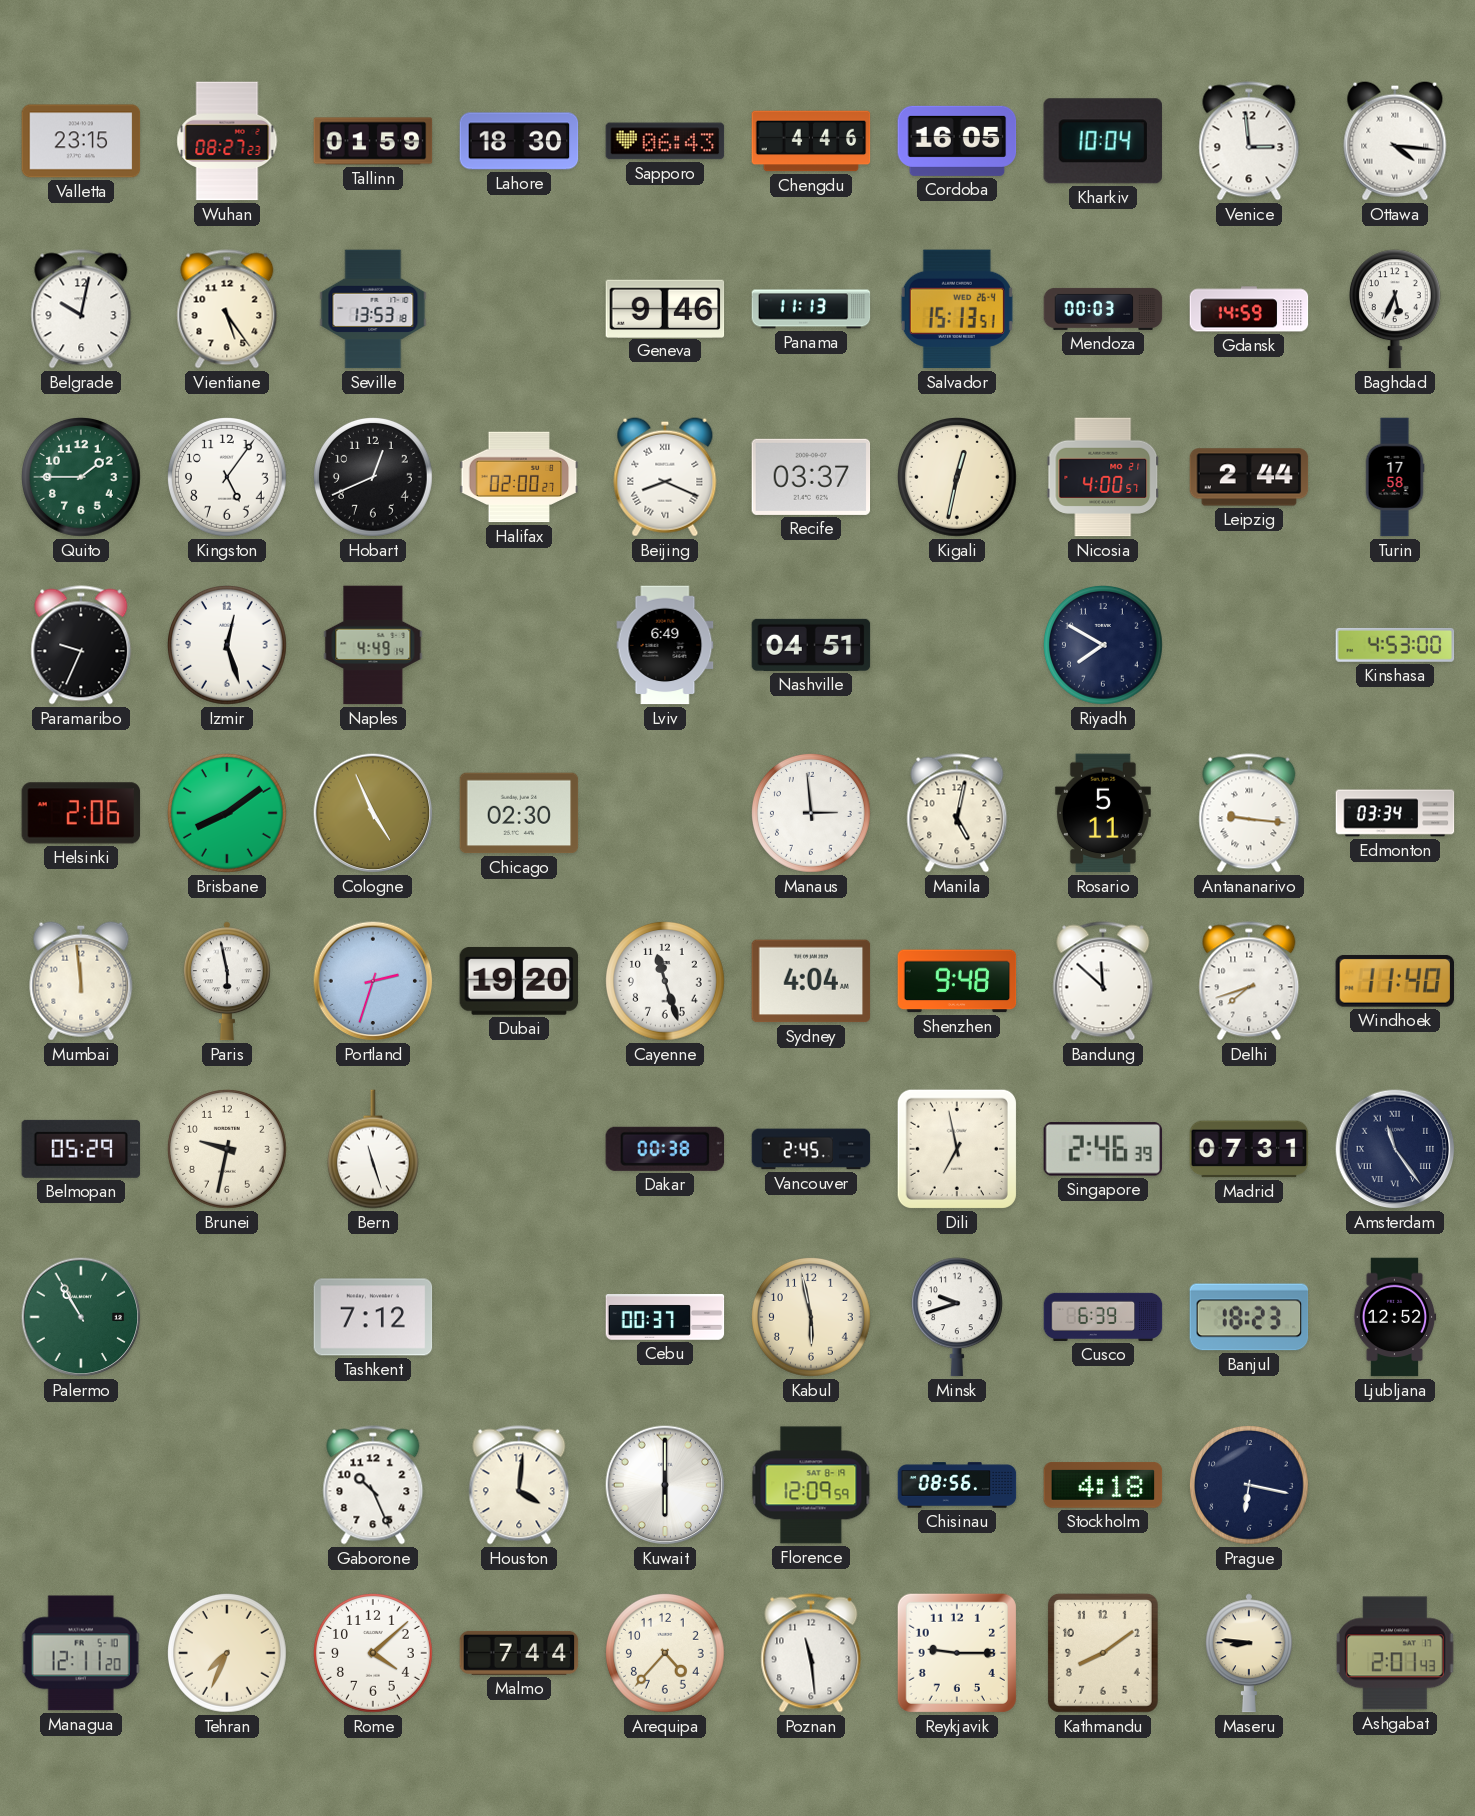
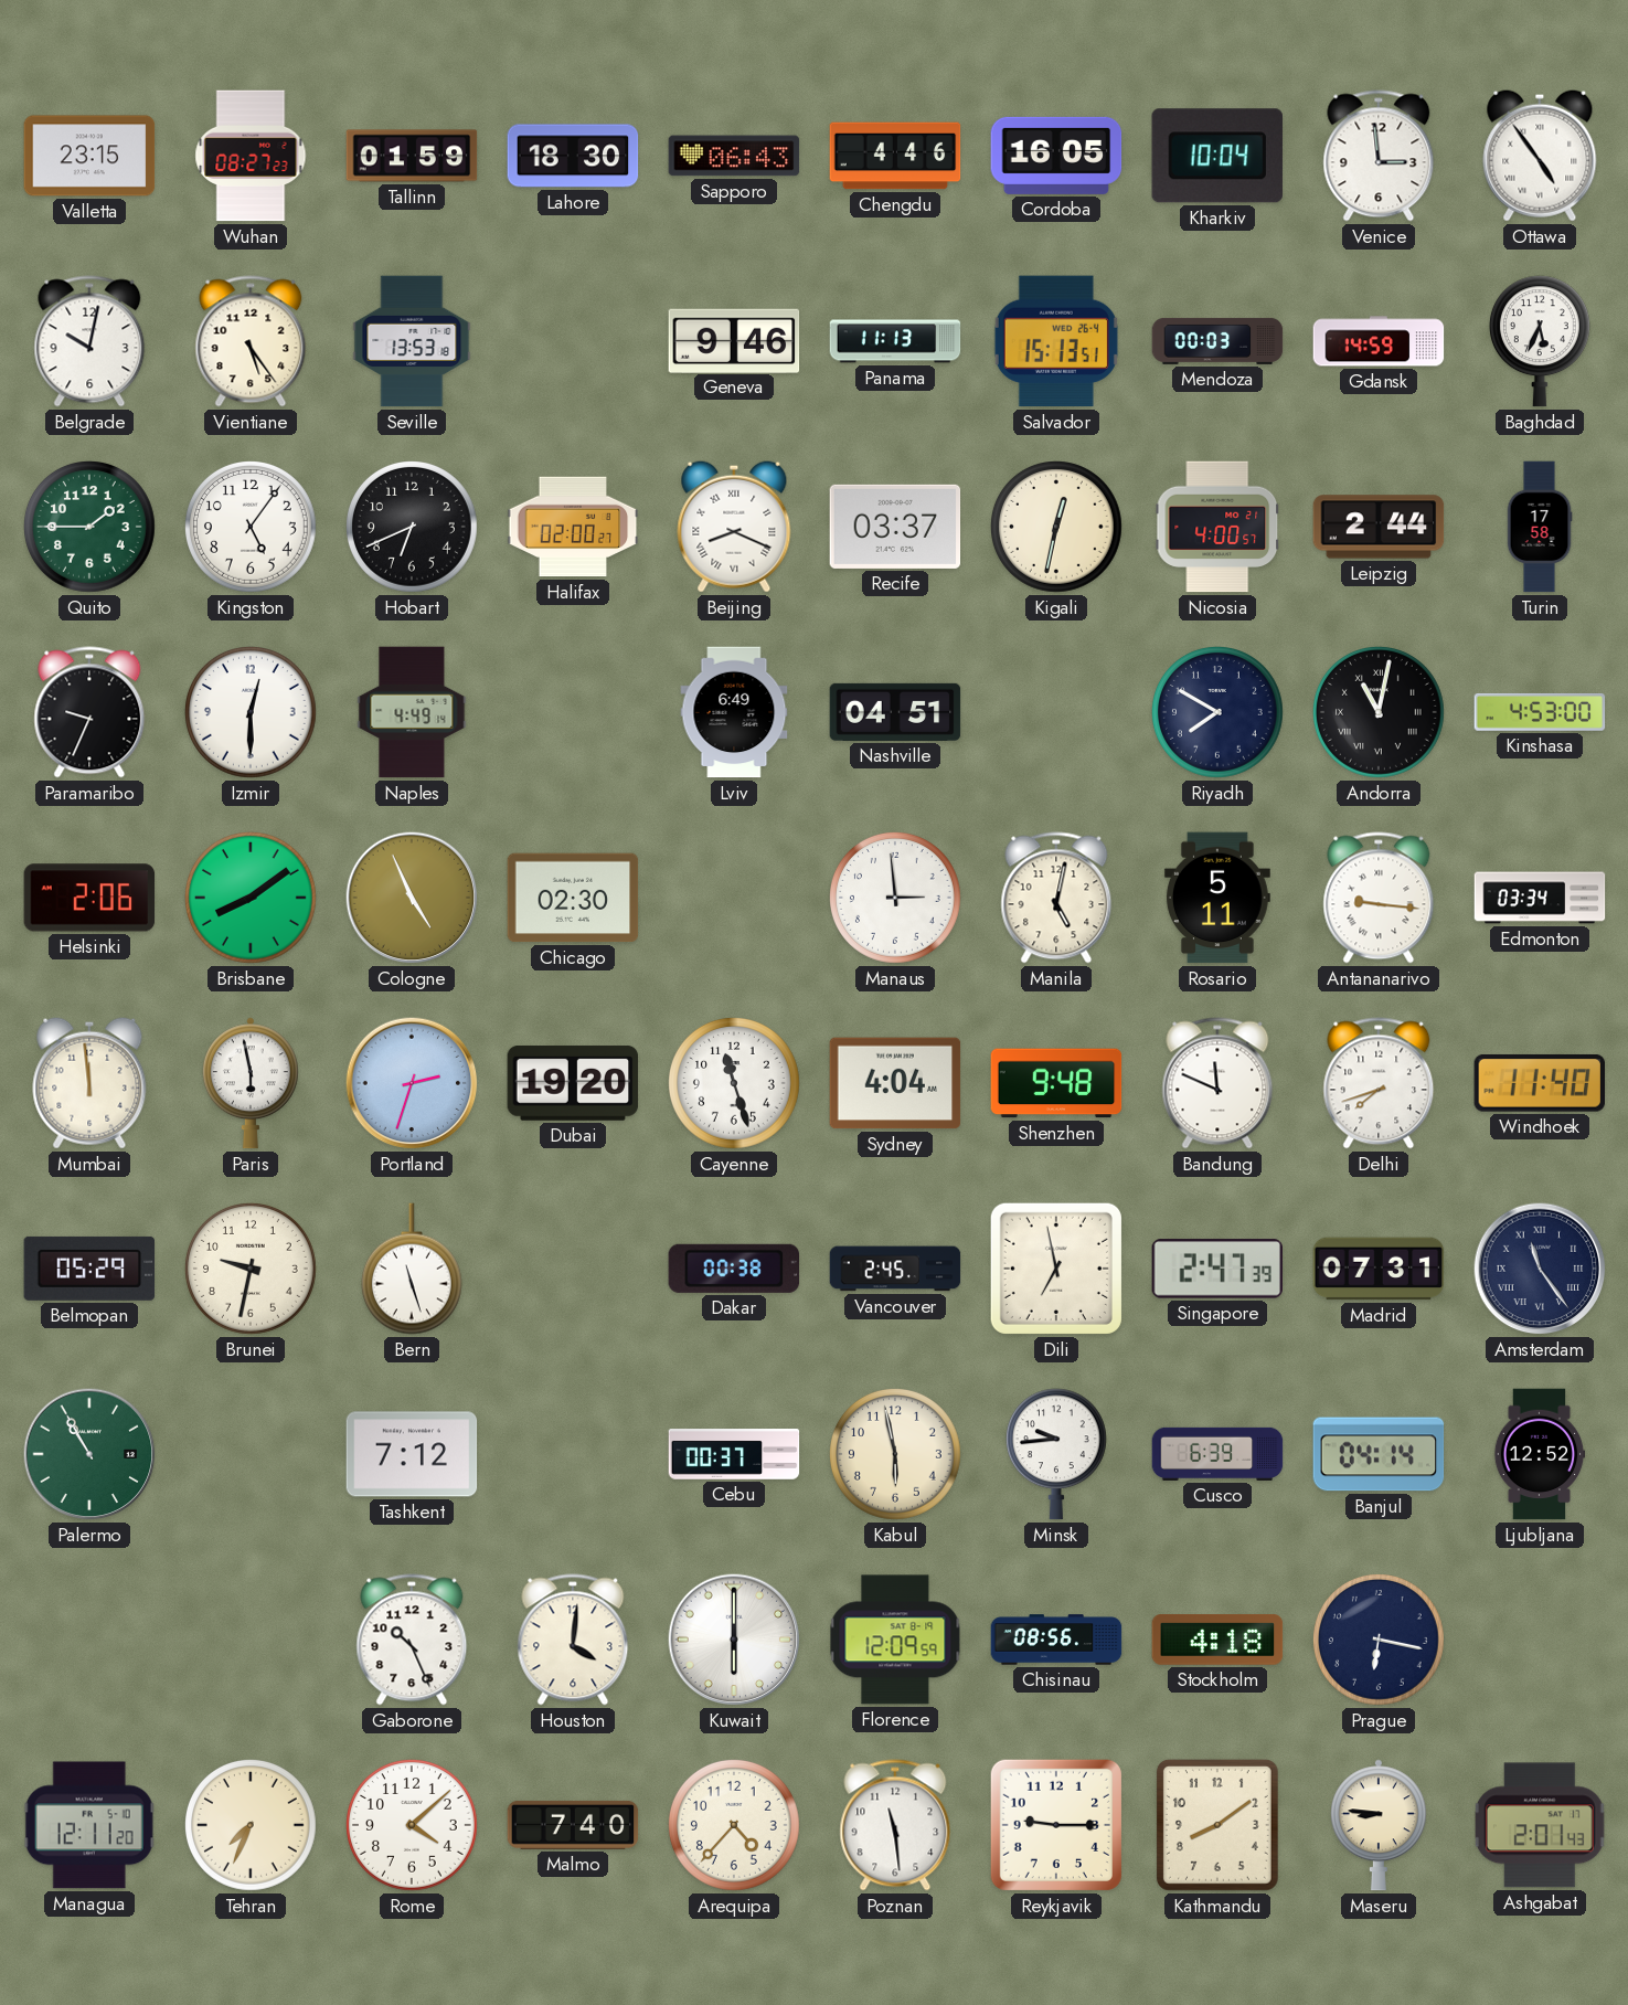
Ottawa: 4:16 -> 4:54
Hobart: 12:41 -> 6:41
Izmir: 12:27 -> 12:30
Andorra: none -> 11:02
Bandung: 11:52 -> 11:49
Singapore: 2:46 -> 2:47
Minsk: 9:42 -> 9:44
Banjul: 18:23 -> 04:14
Malmo: 7:44 -> 7:40
